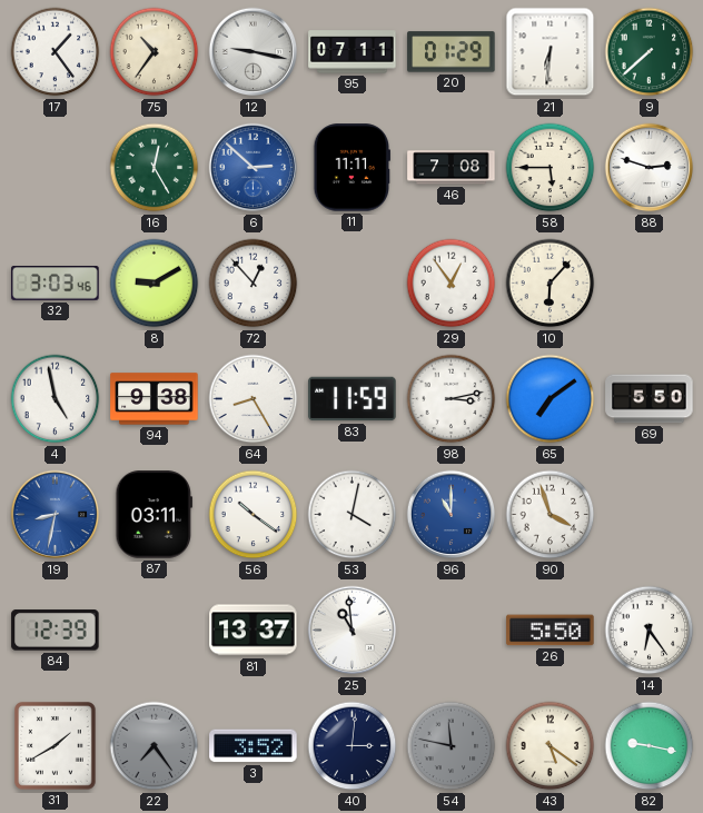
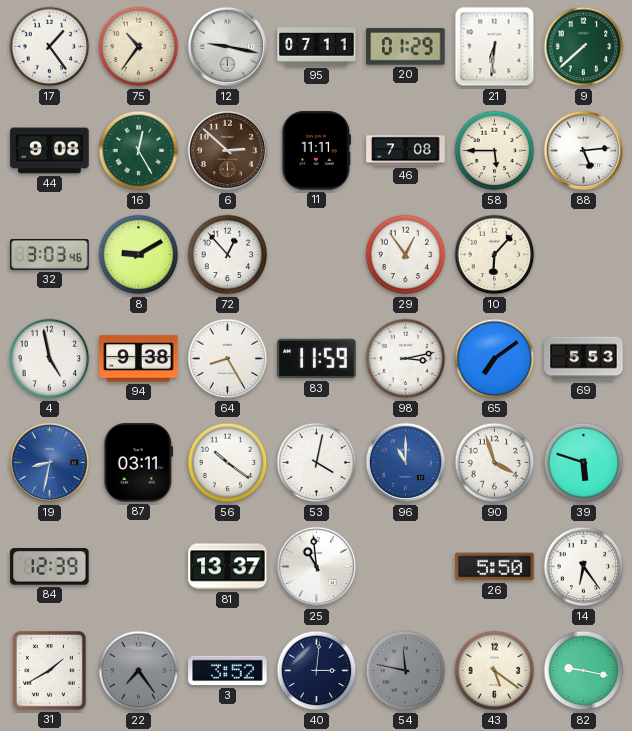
44: none -> 9:08
6 dial: blue -> brown
88: 2:48 -> 5:14
69: 5:50 -> 5:53
39: none -> 5:48
